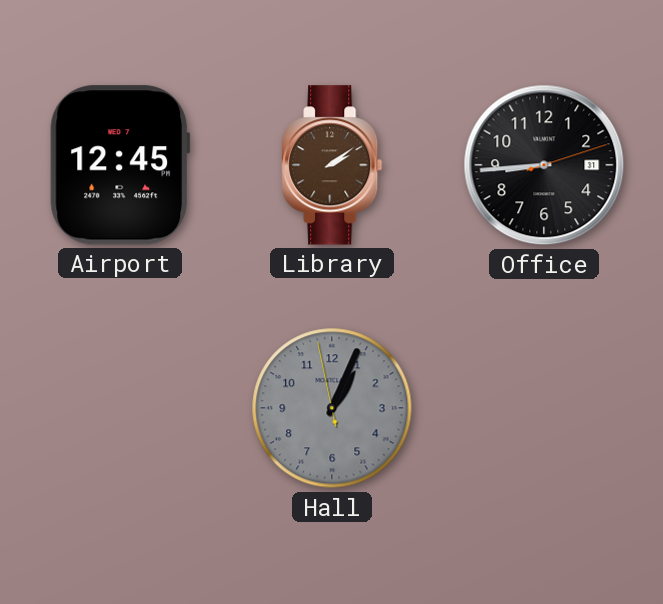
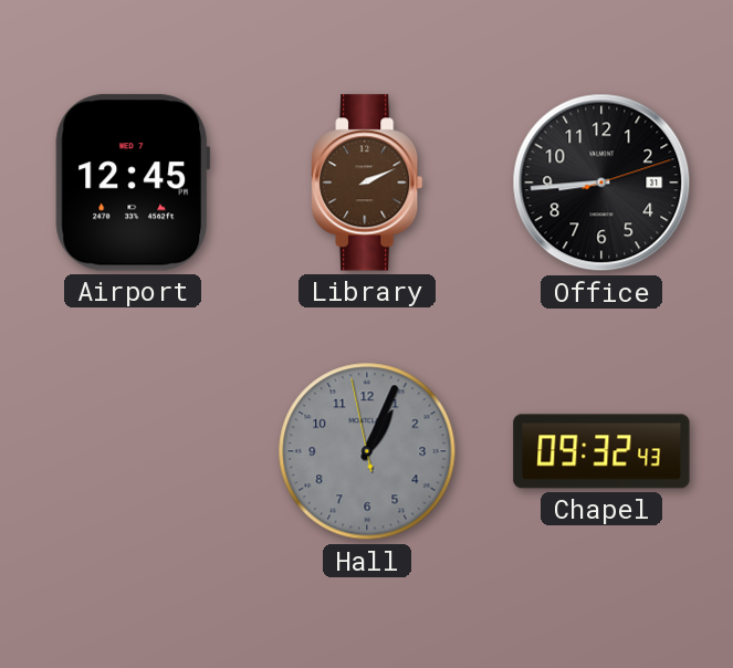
Library: 2:09 -> 2:11
Chapel: none -> 09:32
